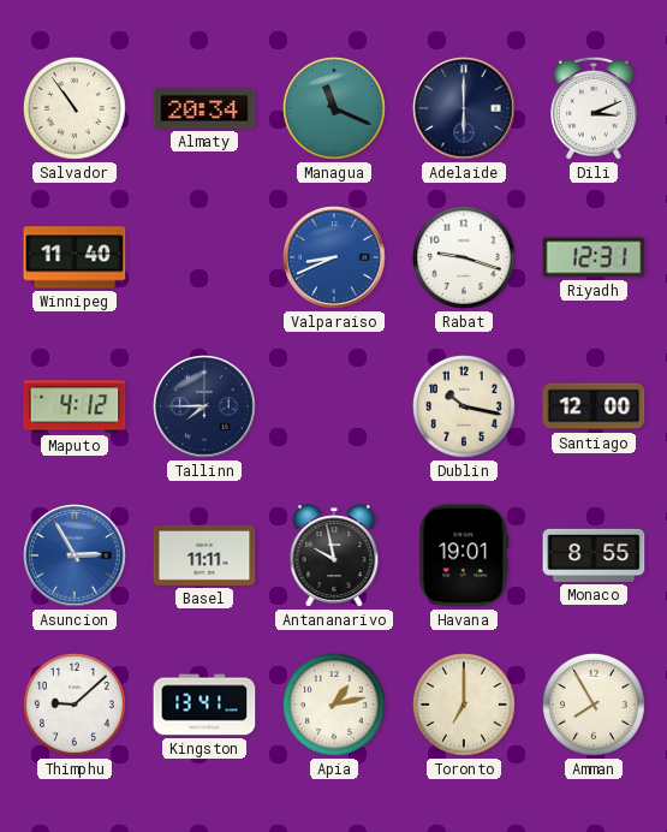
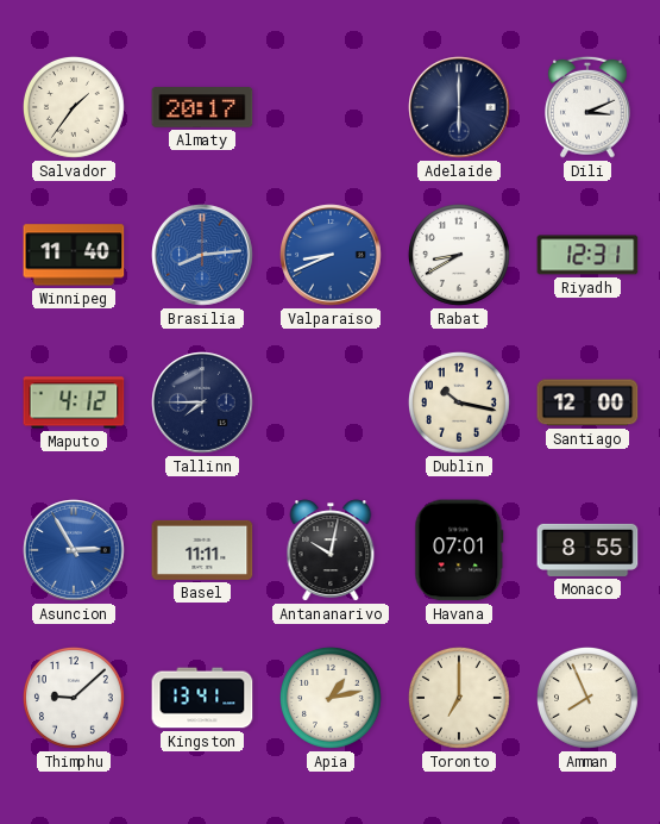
Salvador: 10:54 -> 1:36
Almaty: 20:34 -> 20:17
Managua: 11:19 -> none
Brasilia: none -> 8:14
Rabat: 9:18 -> 8:40
Antananarivo: 9:58 -> 10:02
Havana: 19:01 -> 07:01
Amman: 7:55 -> 7:56
